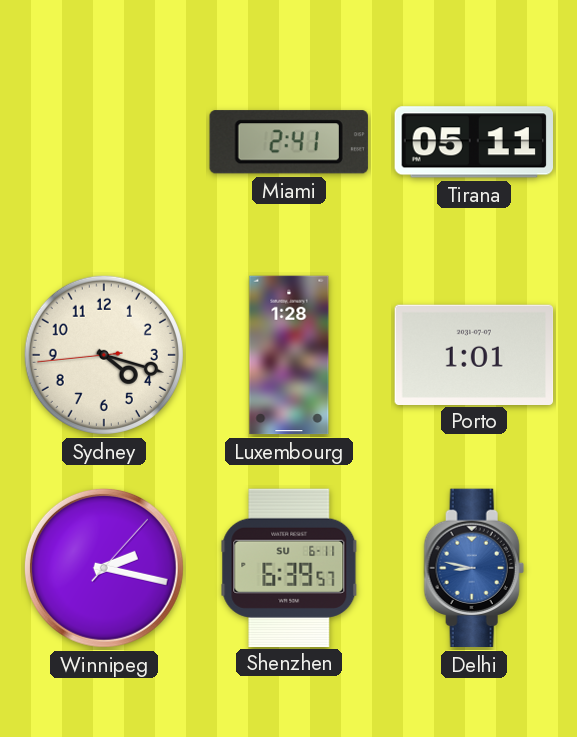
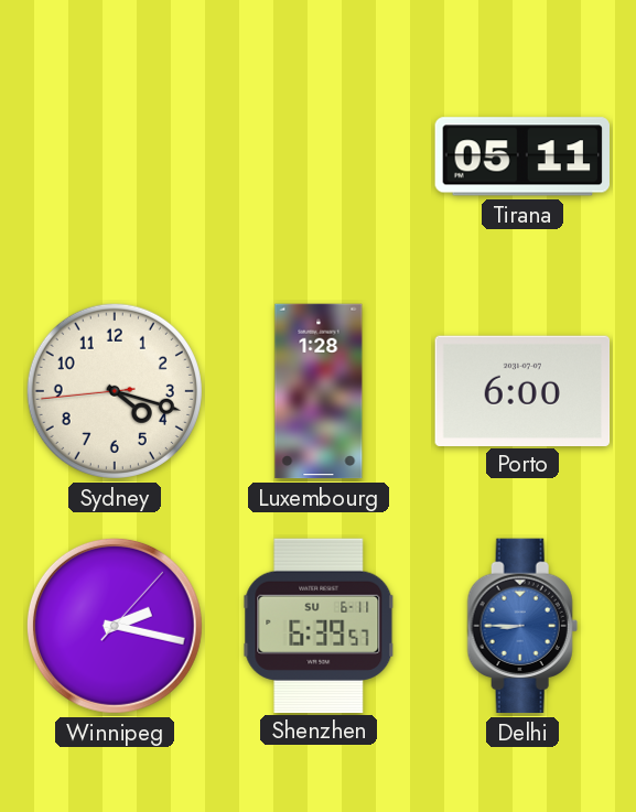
Miami: 2:41 -> none
Porto: 1:01 -> 6:00
Delhi: 8:47 -> 8:45
